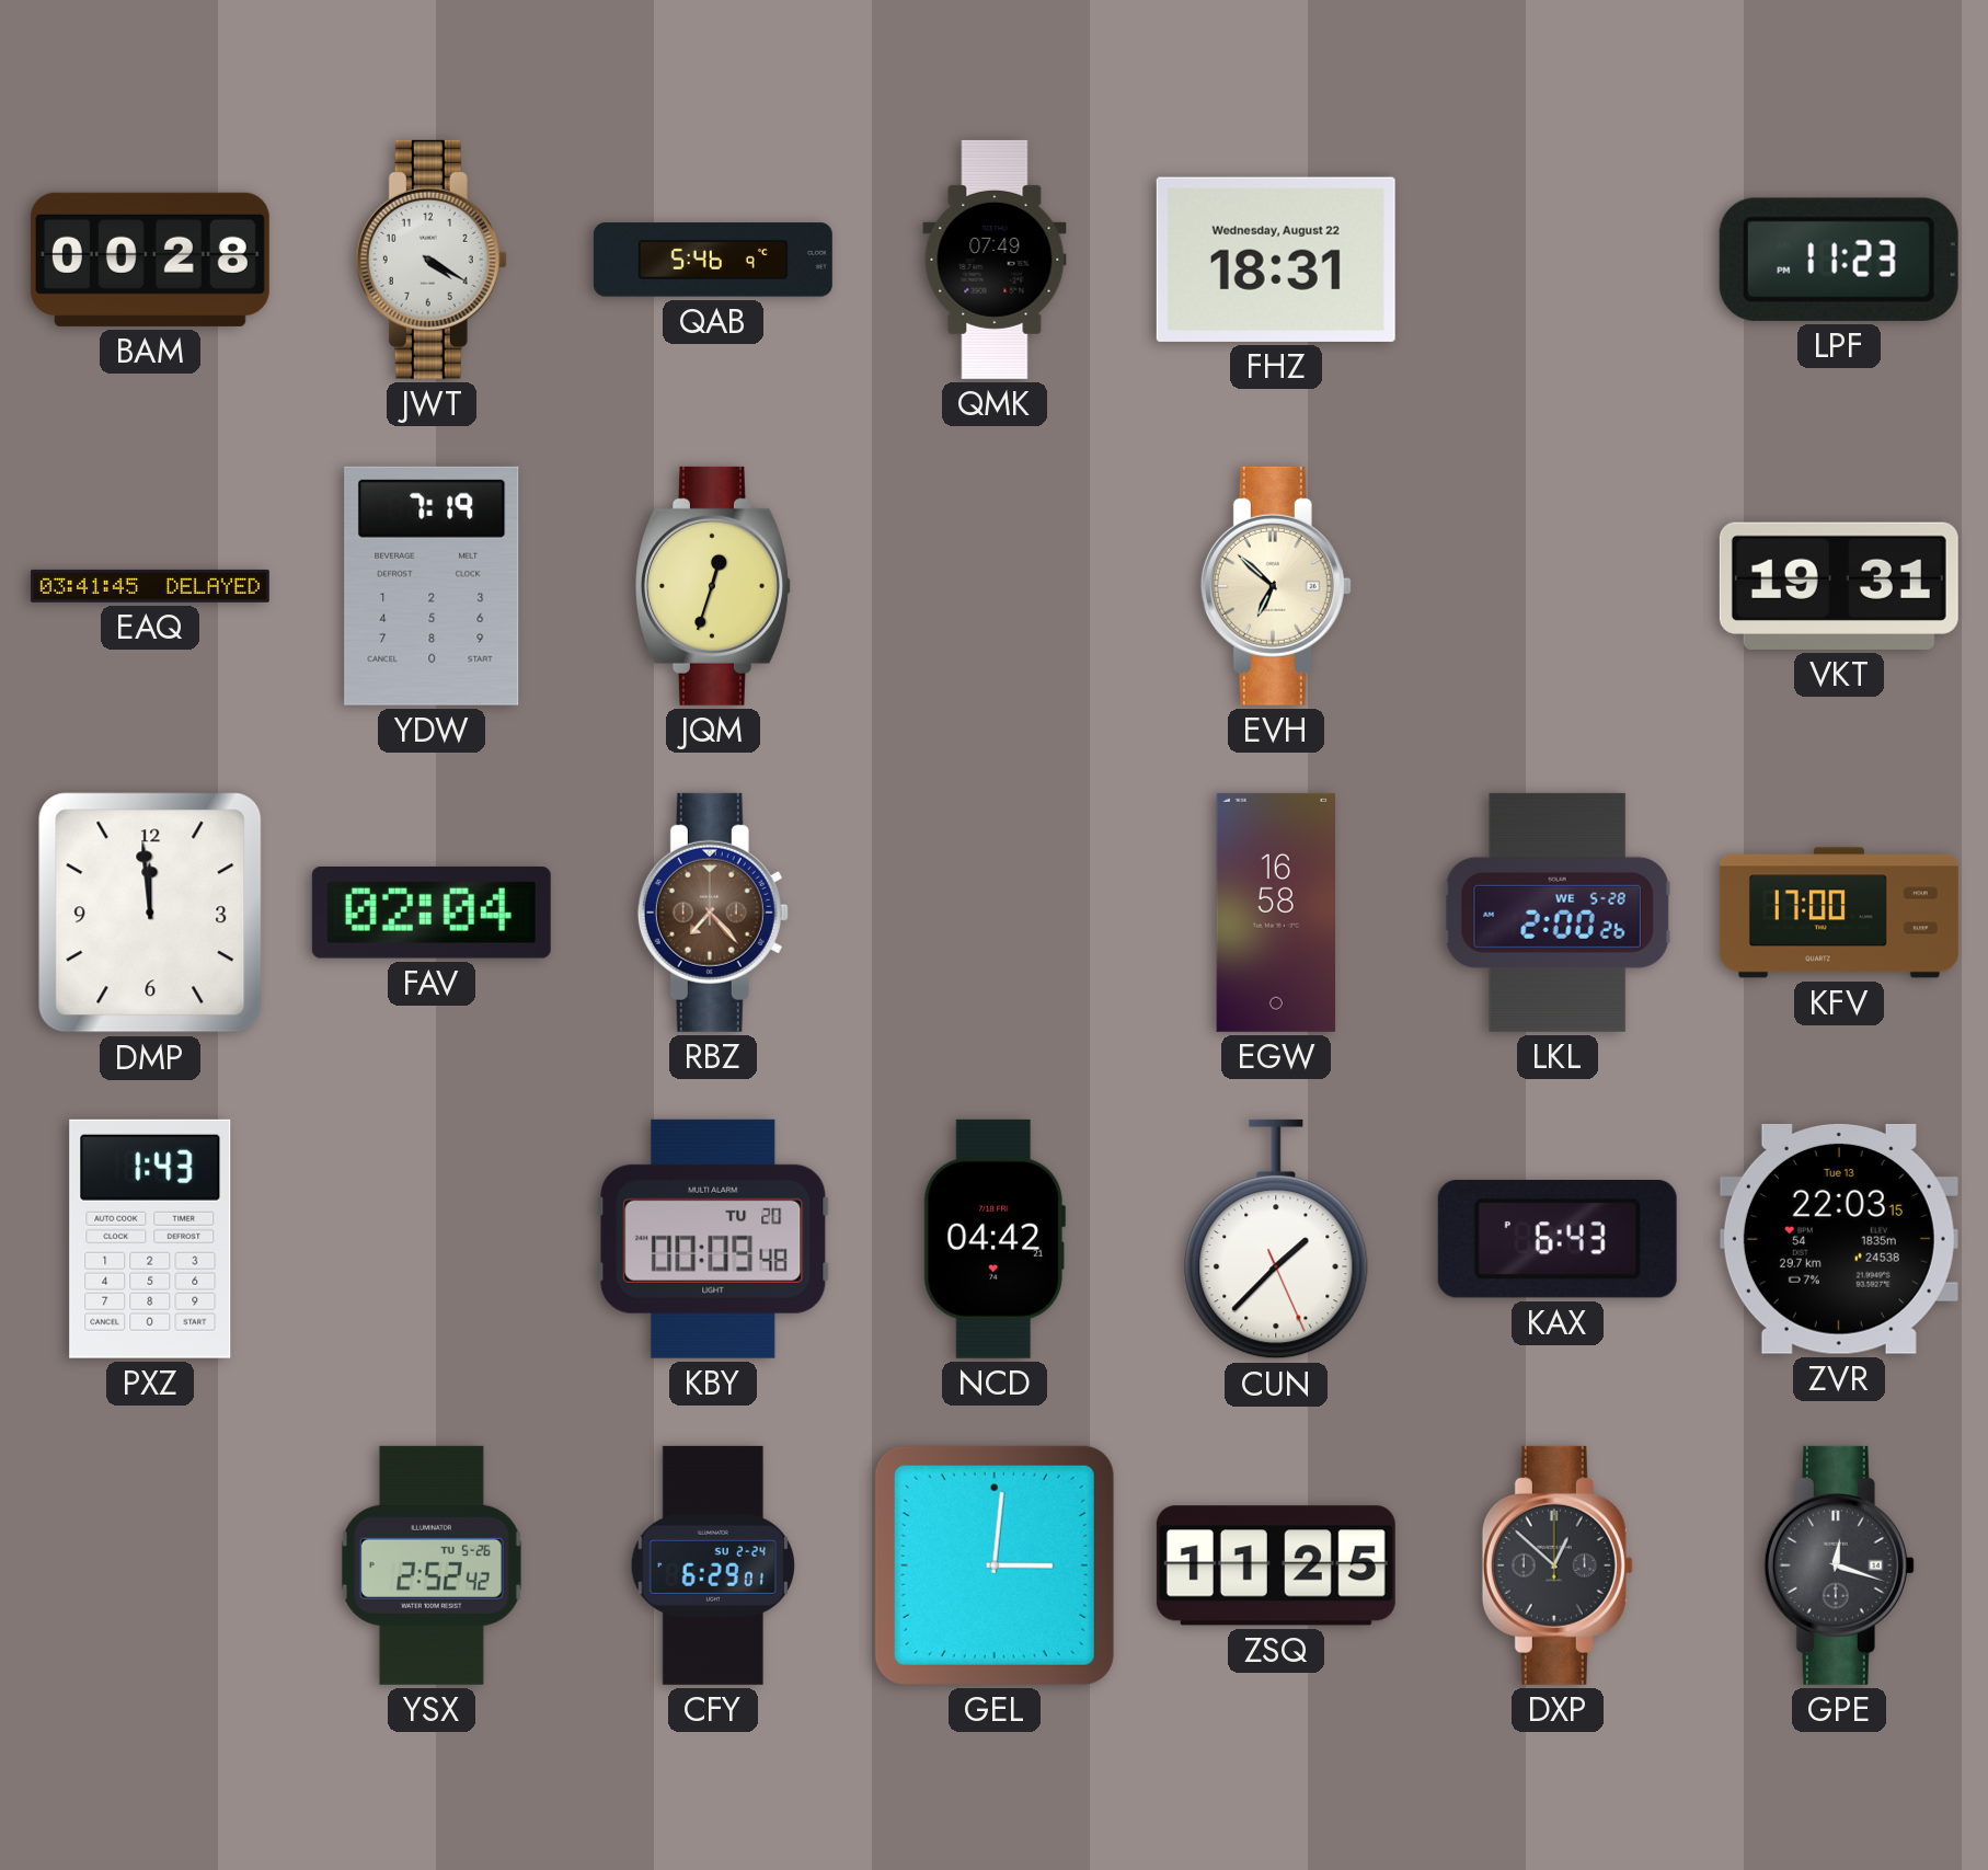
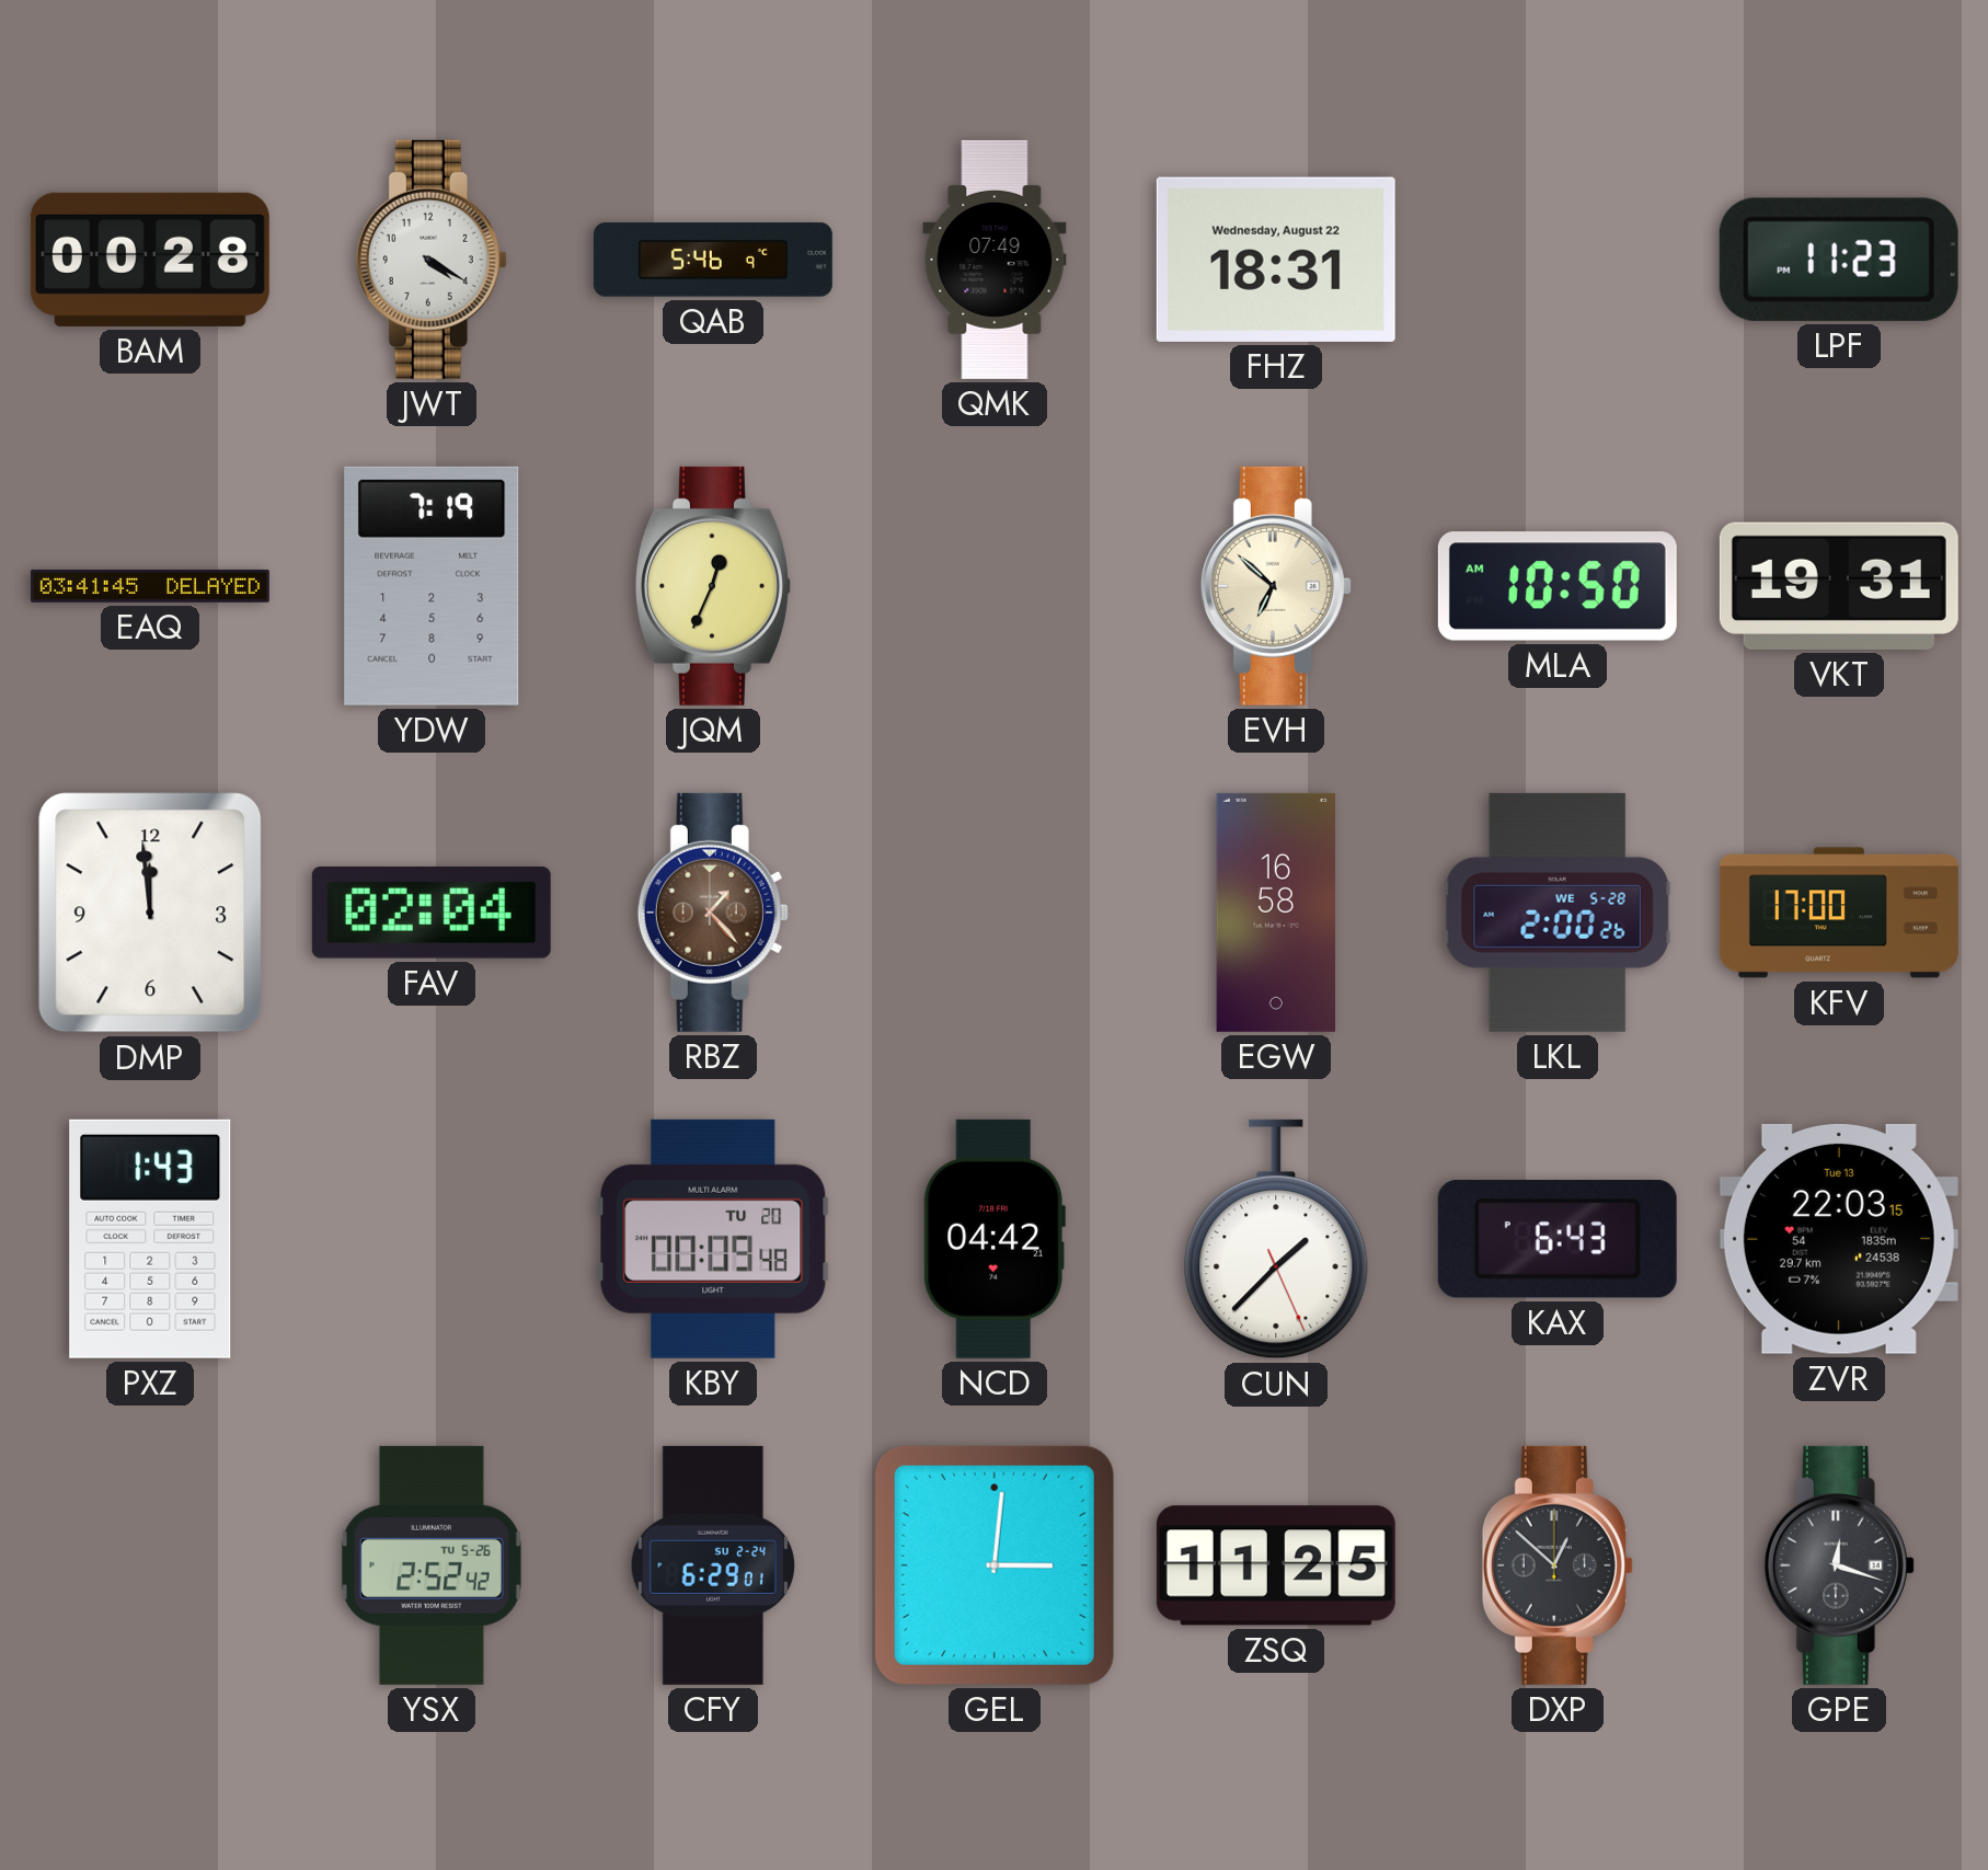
JQM: 12:33 -> 12:34
MLA: none -> 10:50
RBZ: 7:23 -> 1:23
